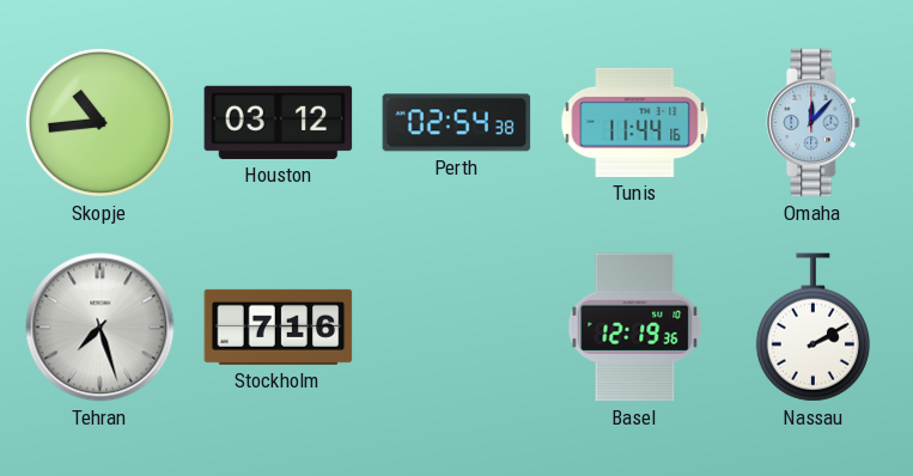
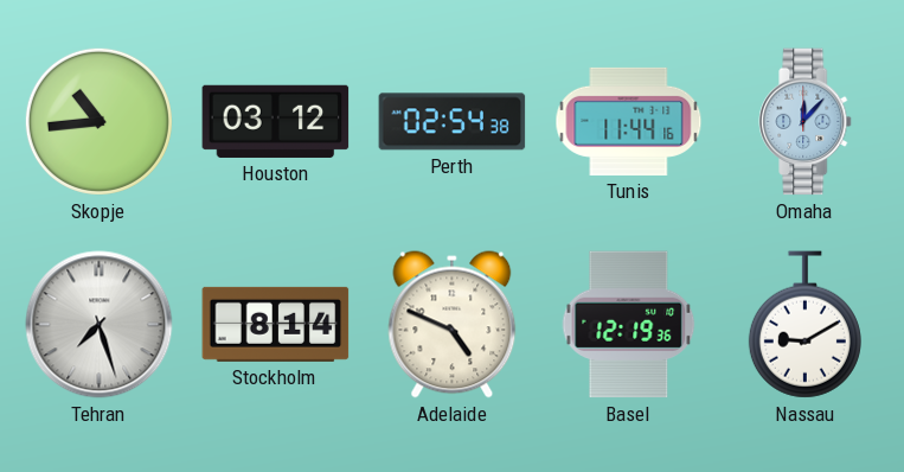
Stockholm: 7:16 -> 8:14
Adelaide: none -> 4:49
Nassau: 2:10 -> 9:10
